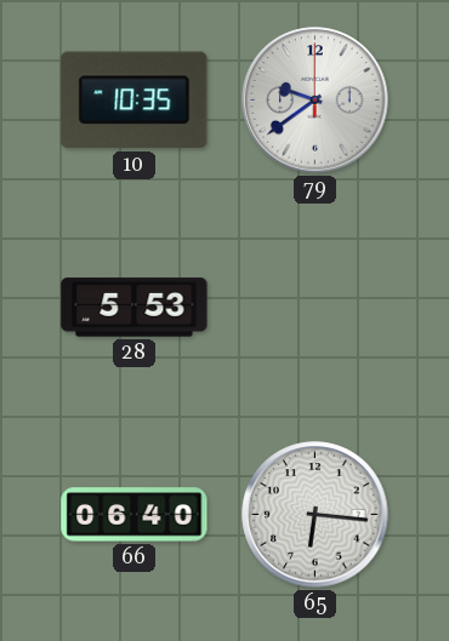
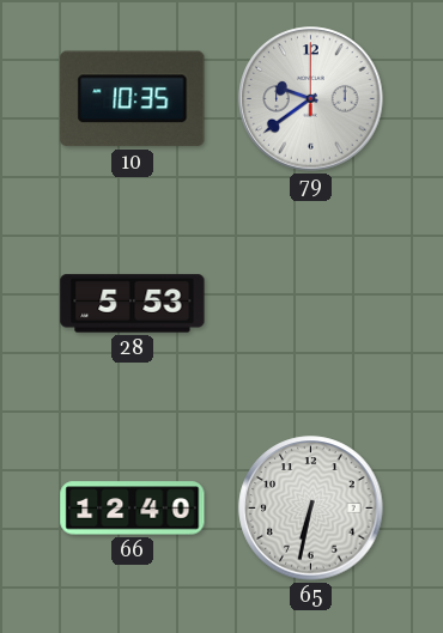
66: 06:40 -> 12:40
65: 6:16 -> 6:32
